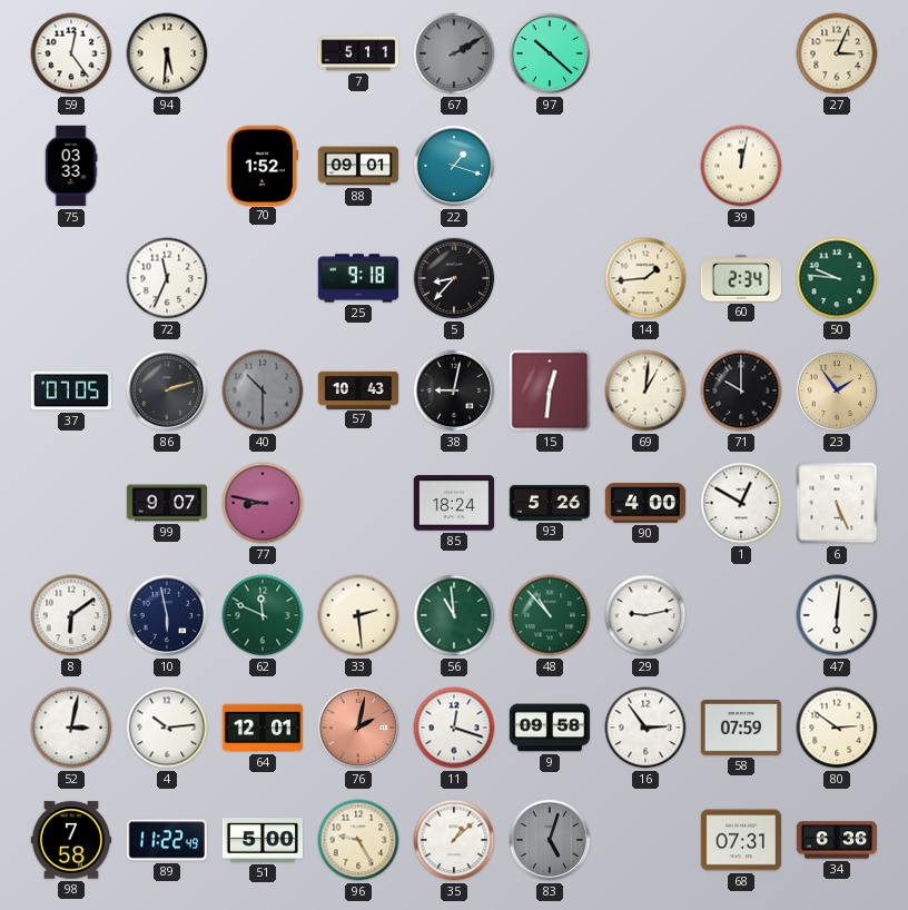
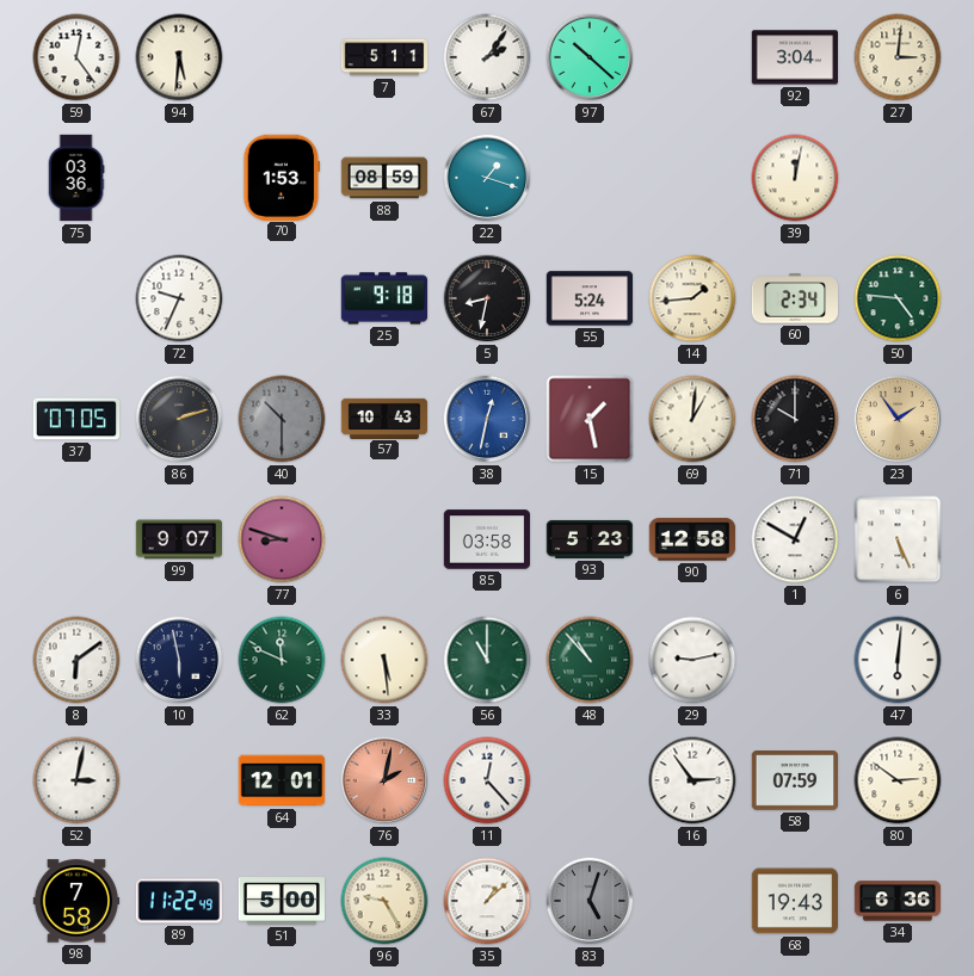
67: 2:10 -> 2:06
67 dial: grey -> white
92: none -> 3:04
27: 3:04 -> 3:01
75: 03:33 -> 03:36
70: 1:52 -> 1:53
88: 09:01 -> 08:59
72: 11:34 -> 9:34
5: 8:37 -> 8:32
55: none -> 5:24
50: 9:46 -> 4:46
38: 9:02 -> 12:32
38 dial: black -> blue
15: 12:31 -> 1:28
77: 8:47 -> 8:48
85: 18:24 -> 03:58
93: 5:26 -> 5:23
90: 4:00 -> 12:58
33: 2:29 -> 5:29
56: 10:59 -> 11:00
4: 10:14 -> none
11: 12:18 -> 12:23
9: 09:58 -> none
68: 07:31 -> 19:43
